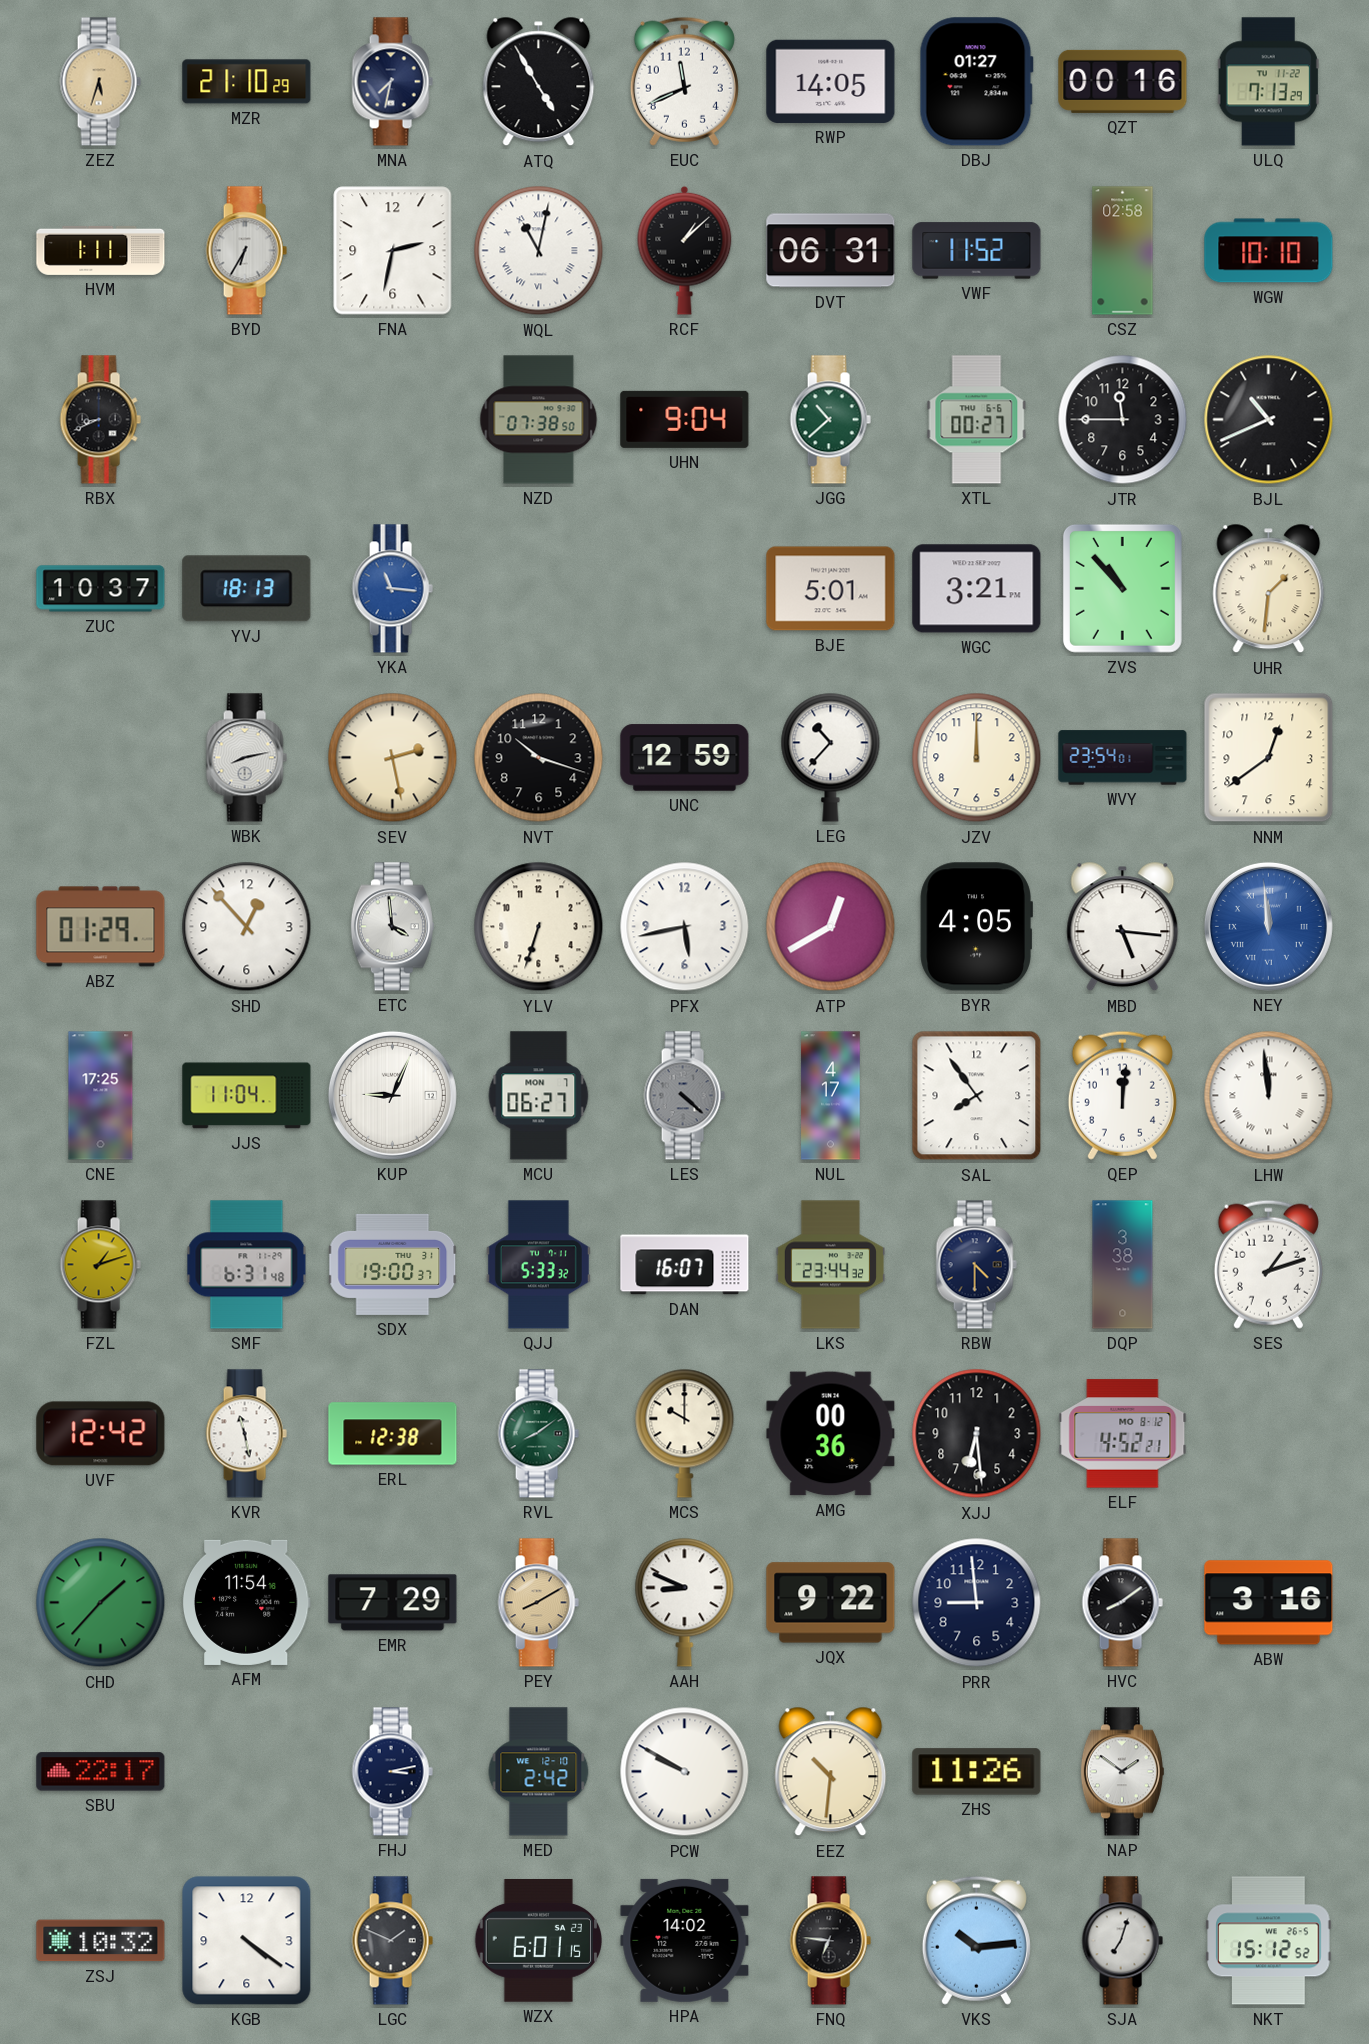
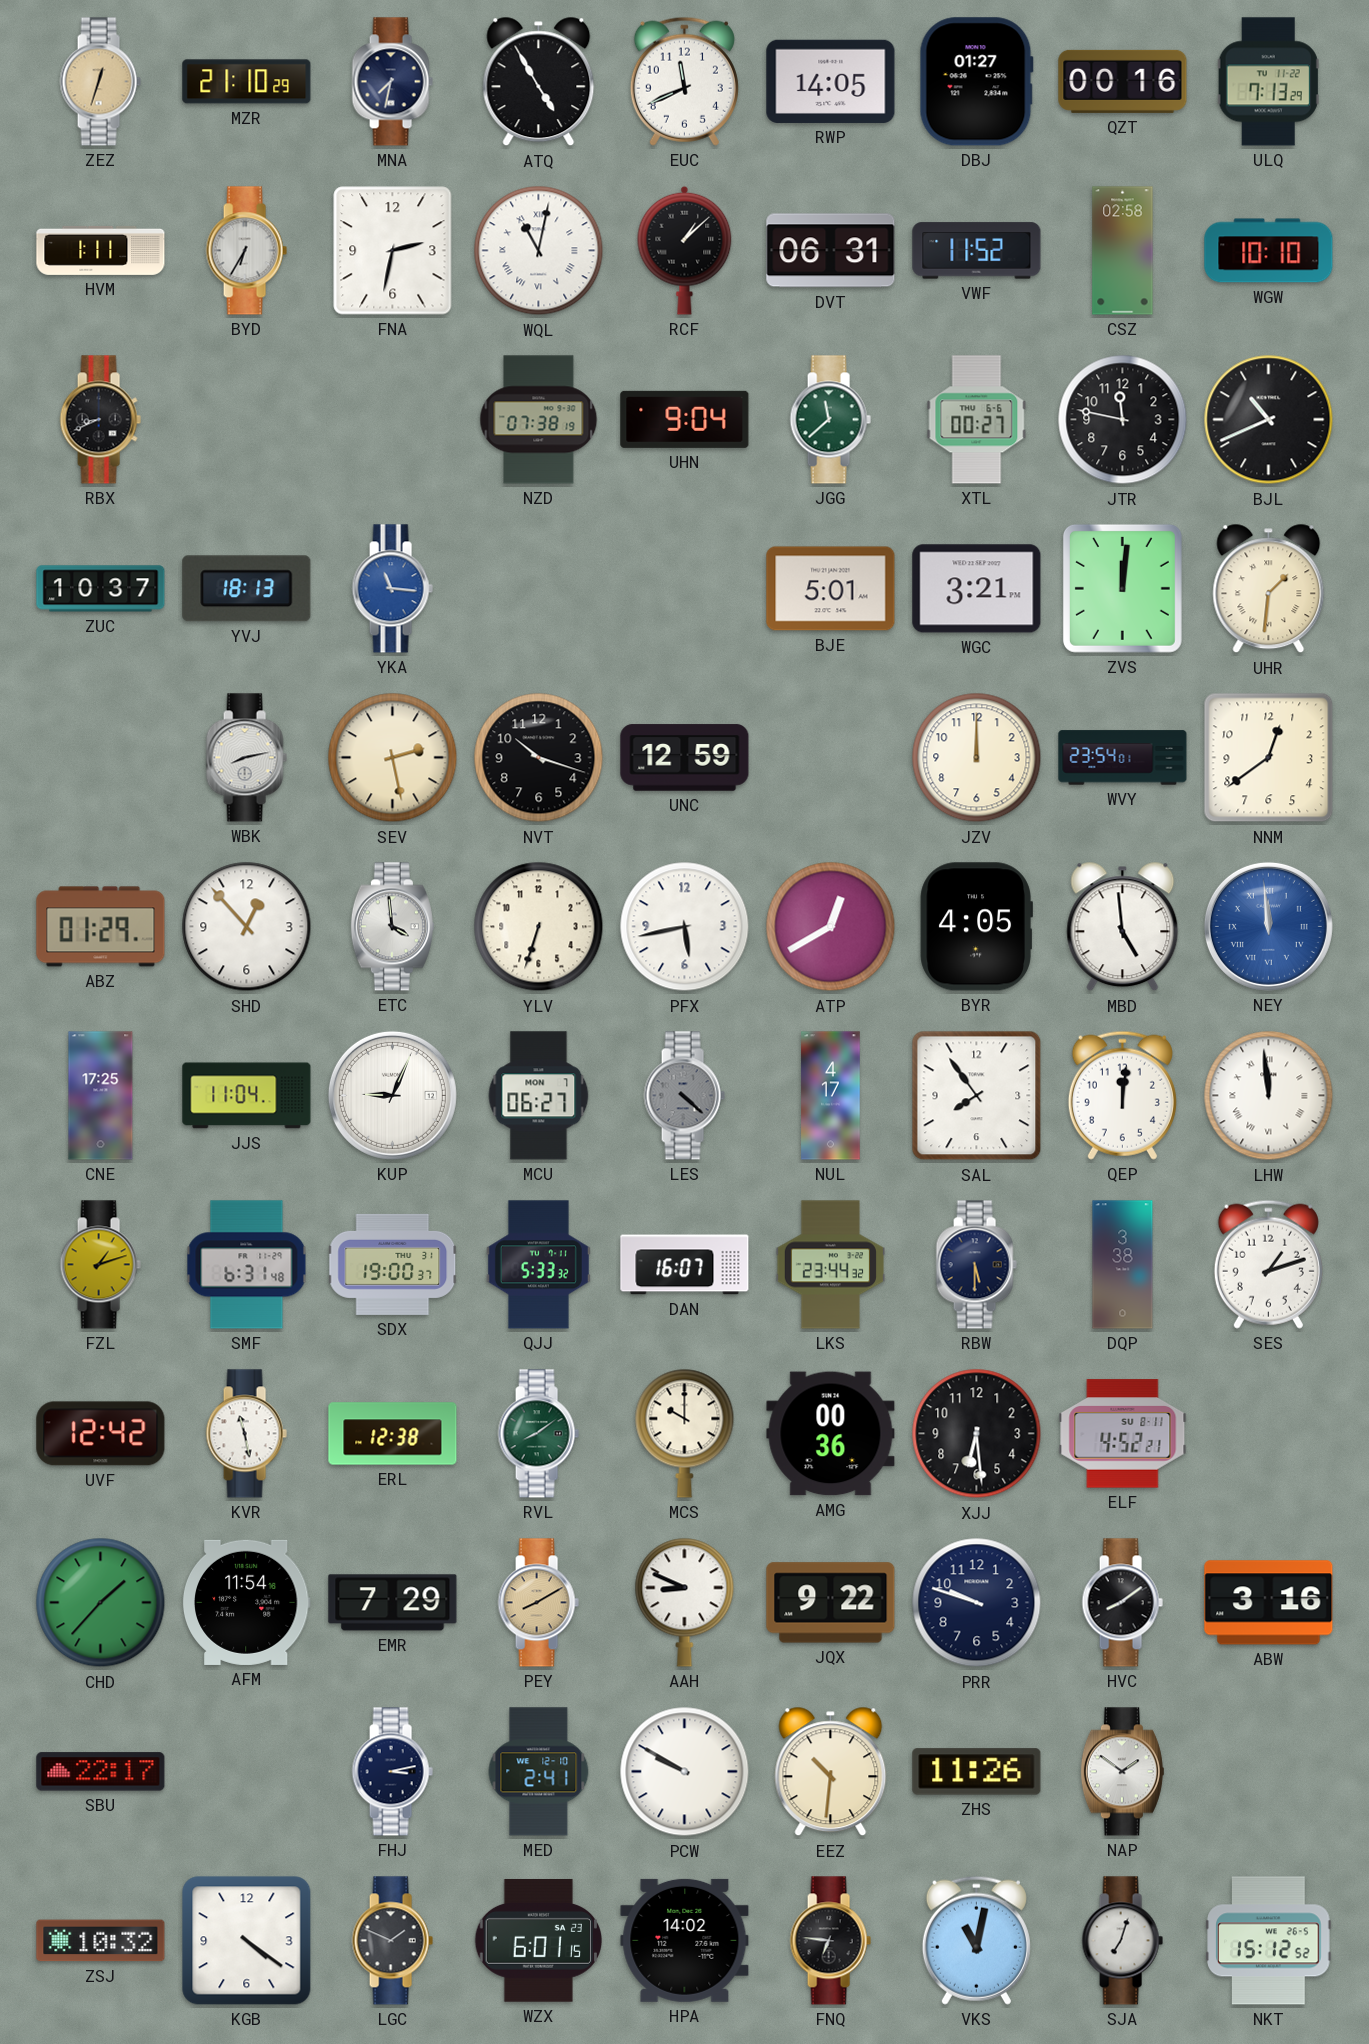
ZEZ: 5:33 -> 12:33
NZD: 07:38:50 -> 07:38:19
JGG: 10:38 -> 11:38
JTR: 11:45 -> 11:47
ZVS: 10:53 -> 12:01
LEG: 10:37 -> none
MBD: 5:16 -> 4:59
RBW: 4:30 -> 5:30
ELF date: MO 8-12 -> SU 8-11
PRR: 8:59 -> 9:48
MED: 2:42 -> 2:41
VKS: 10:14 -> 11:02
